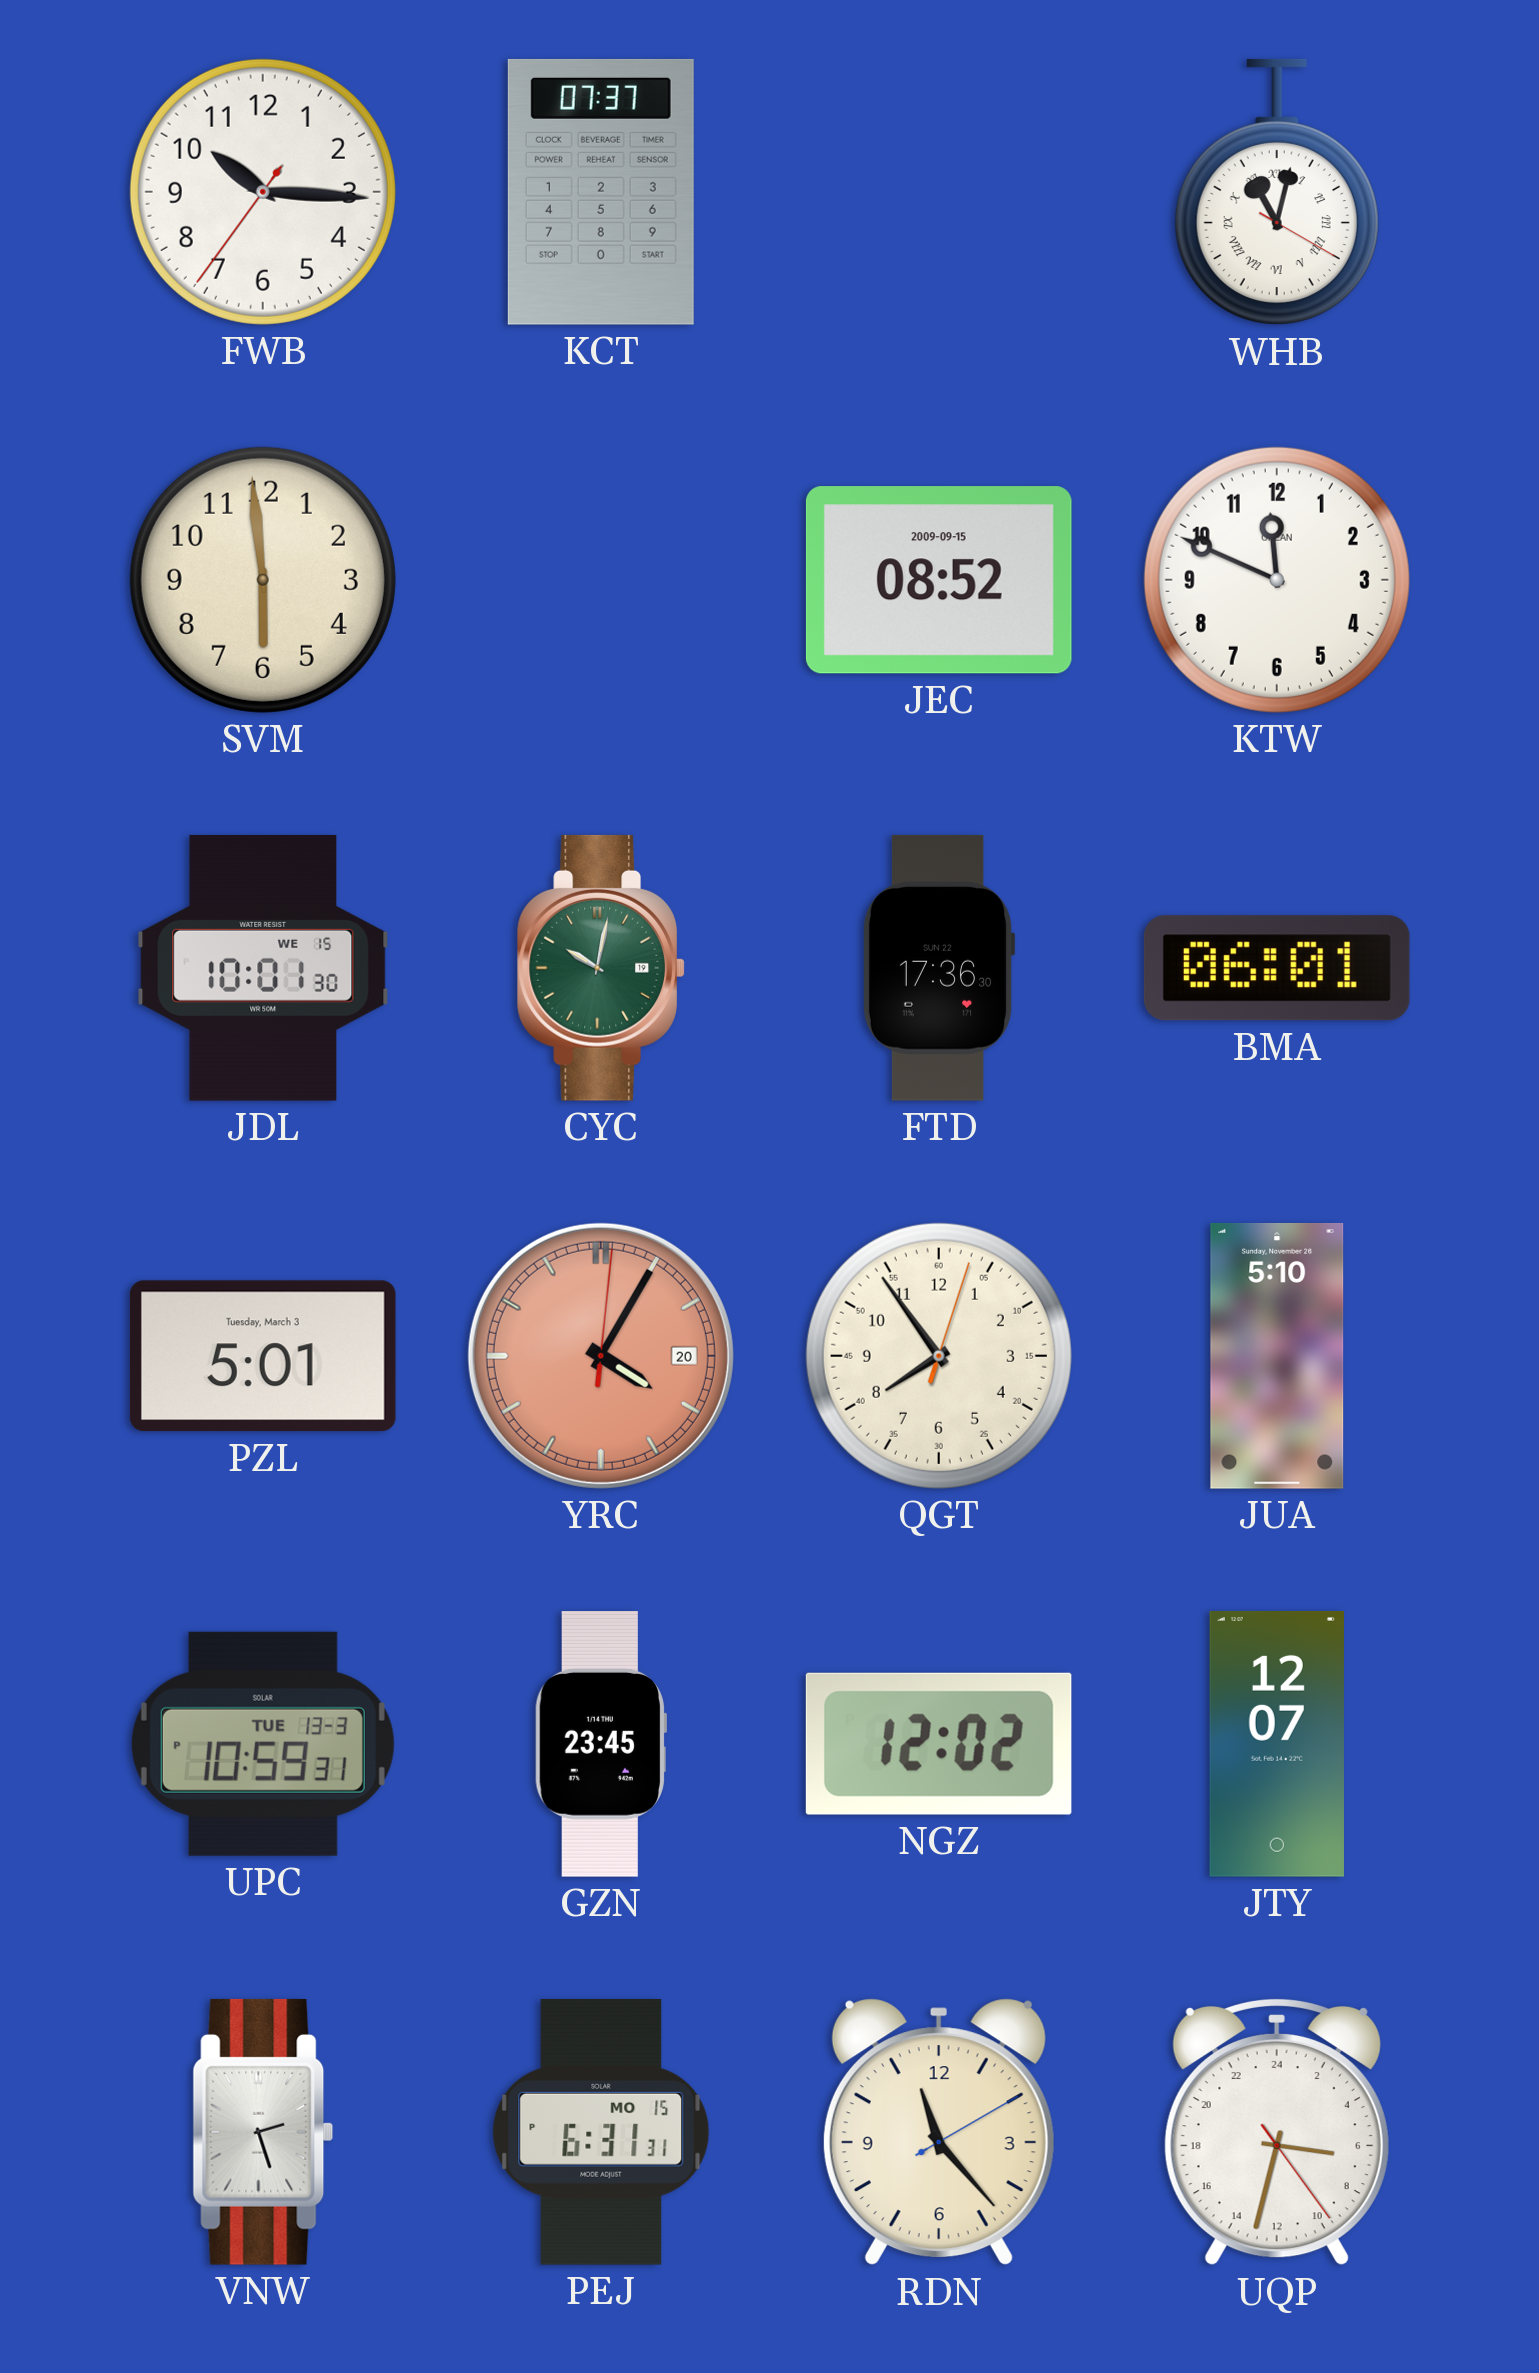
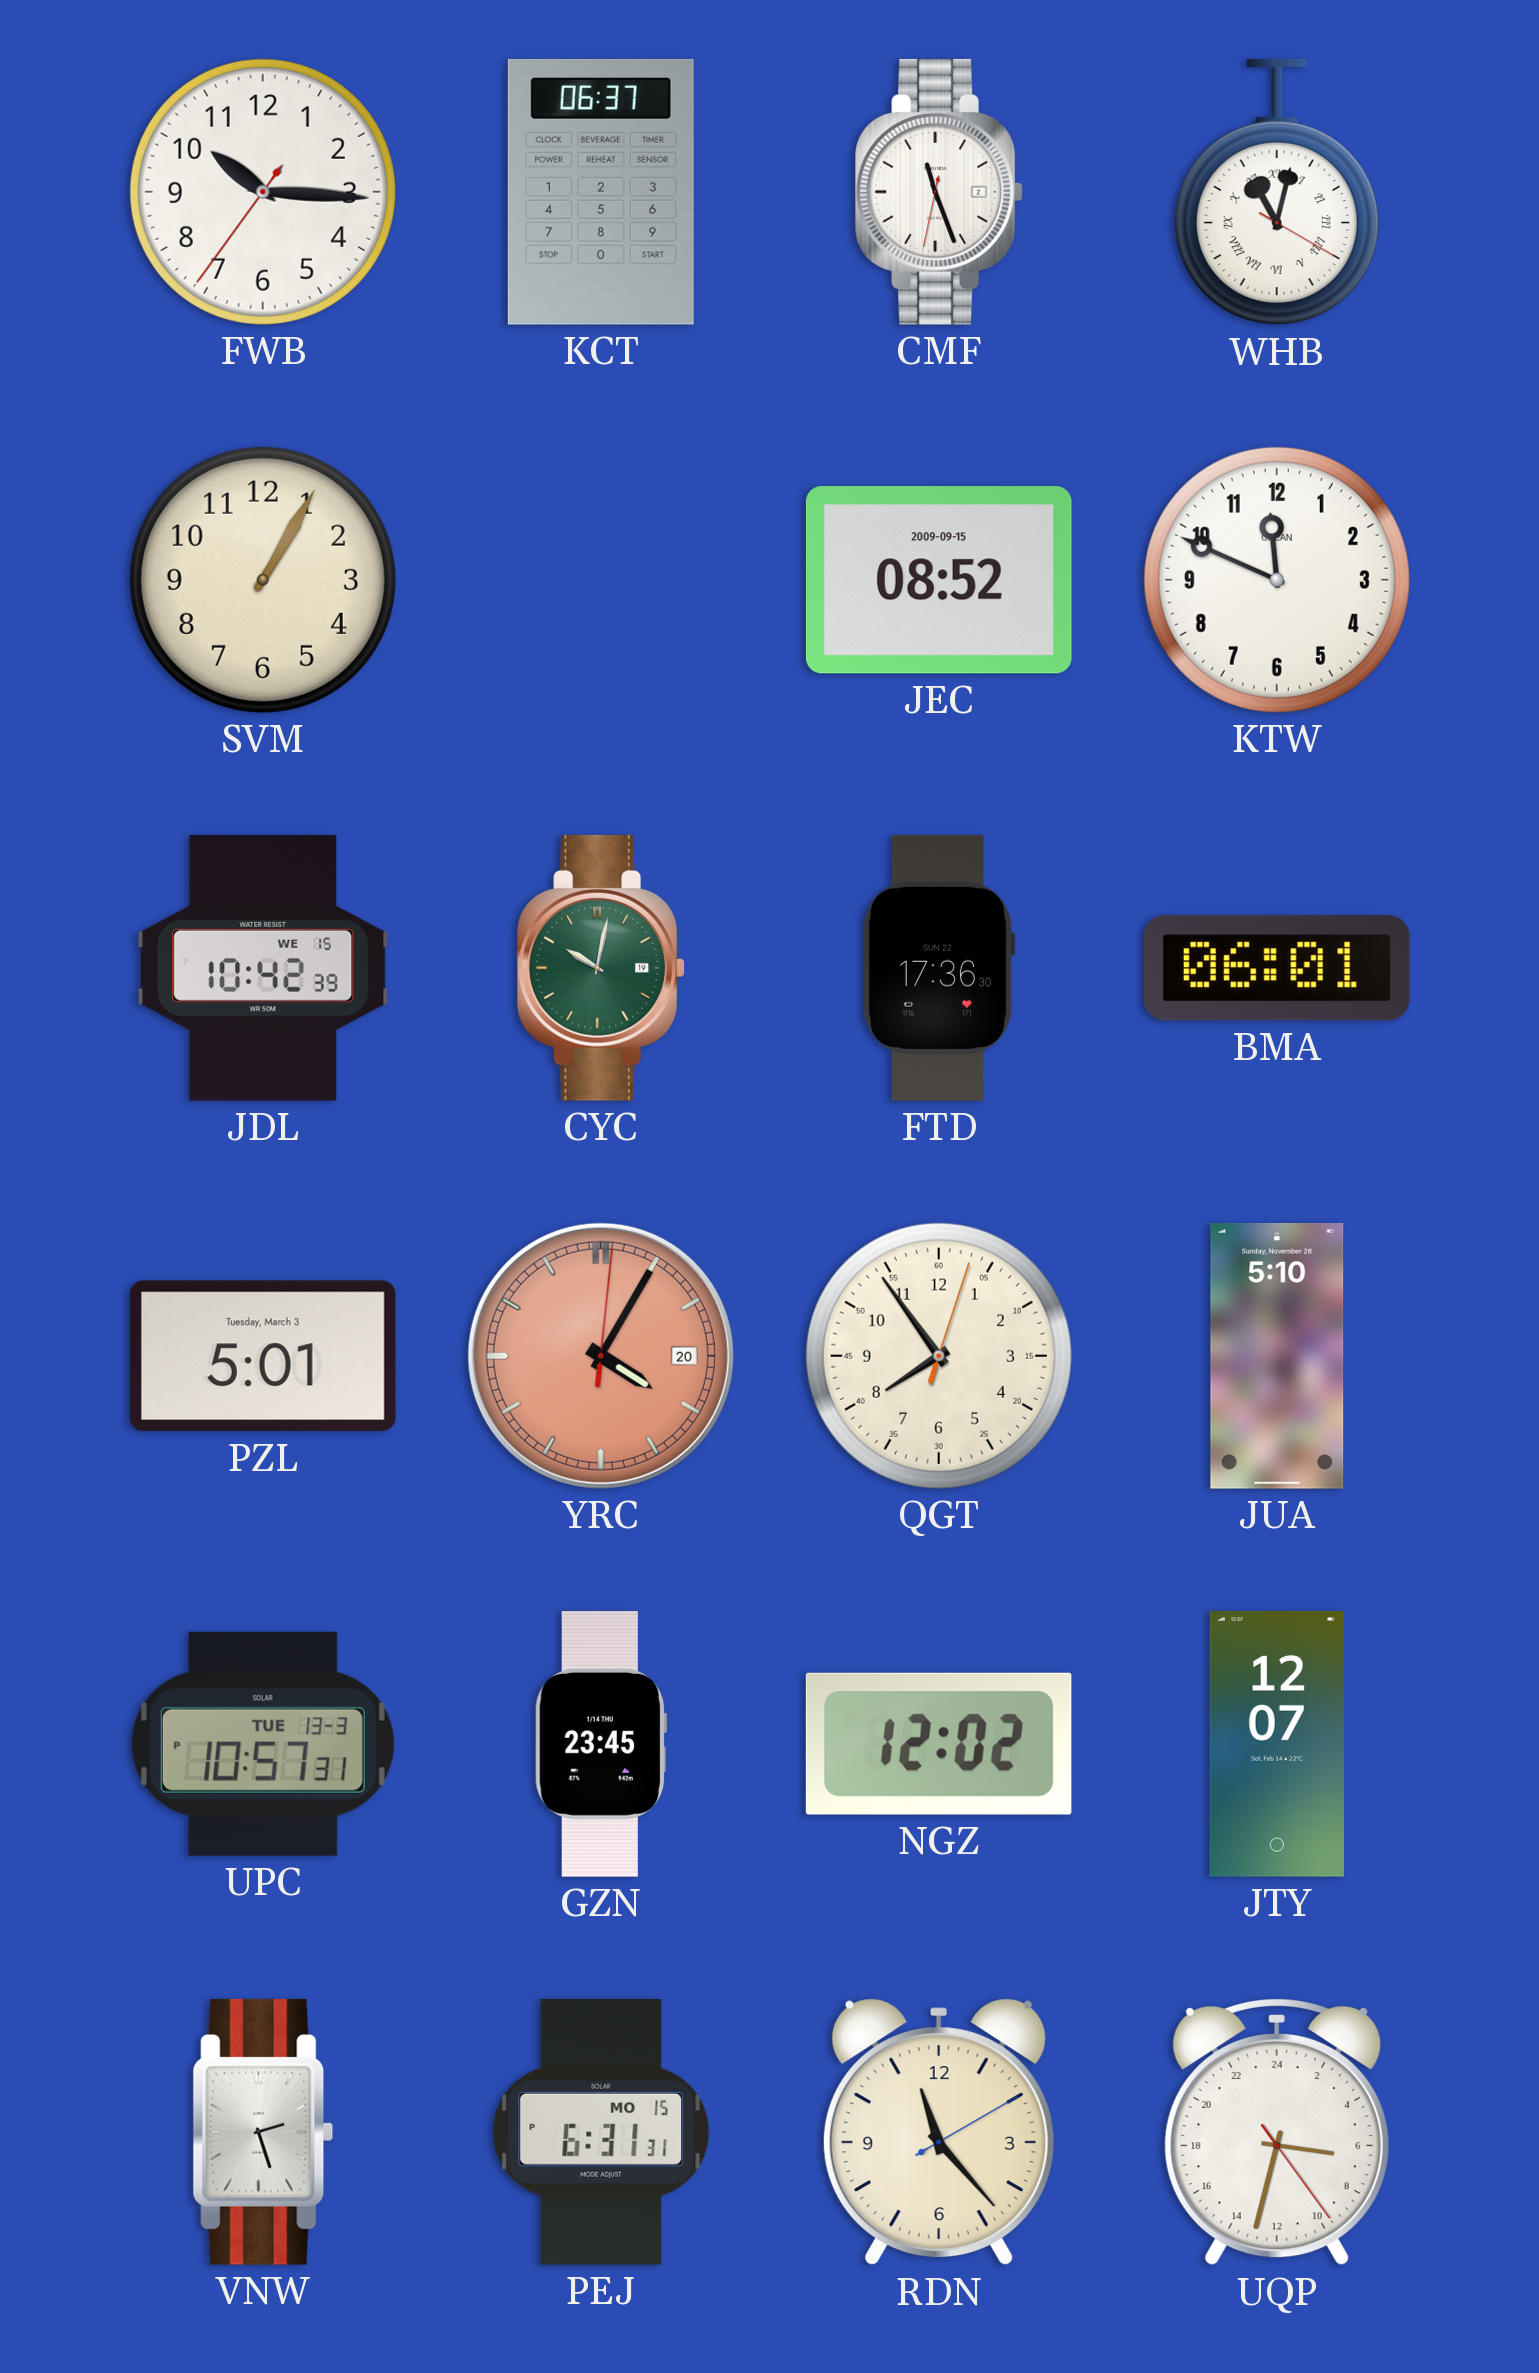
KCT: 07:37 -> 06:37
CMF: none -> 11:26
SVM: 5:59 -> 1:05
JDL: 10:01 -> 10:42
UPC: 10:59 -> 10:57
